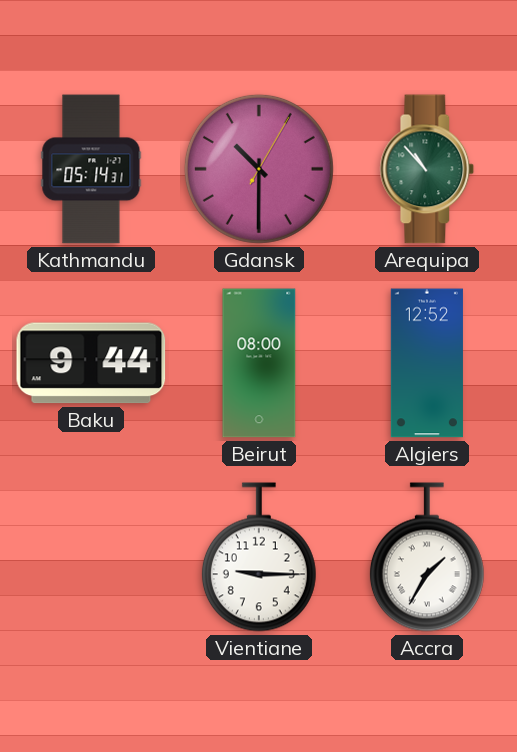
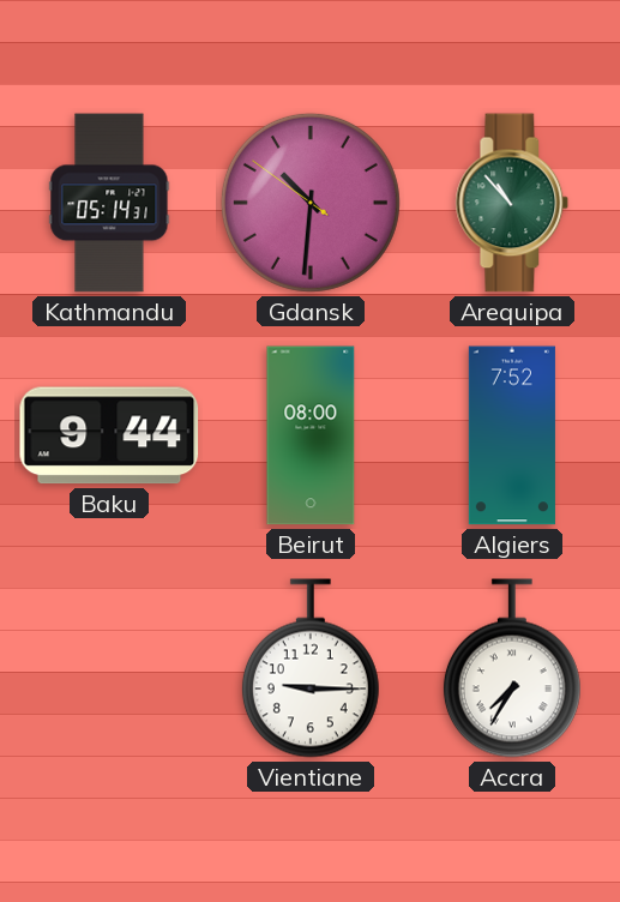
Gdansk: 10:30:05 -> 10:30:51
Algiers: 12:52 -> 7:52
Accra: 1:35 -> 7:35
